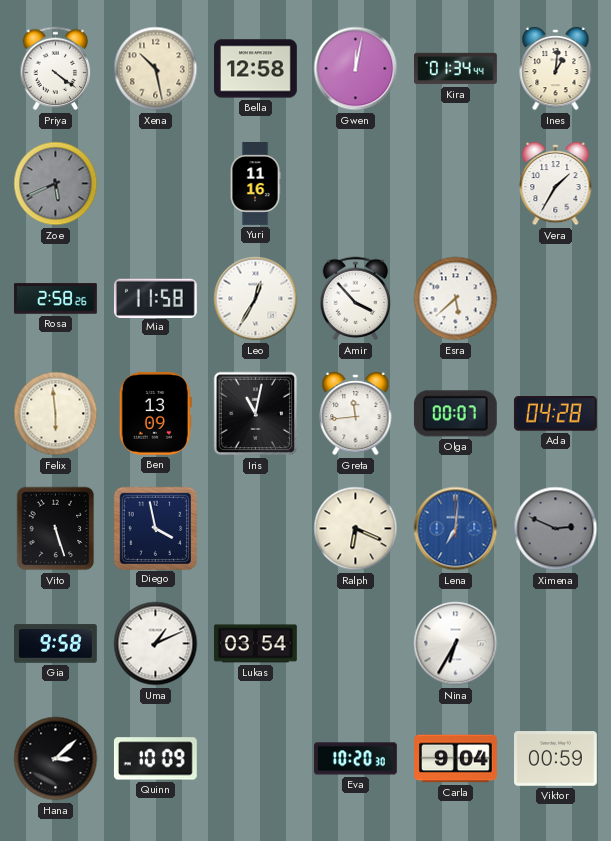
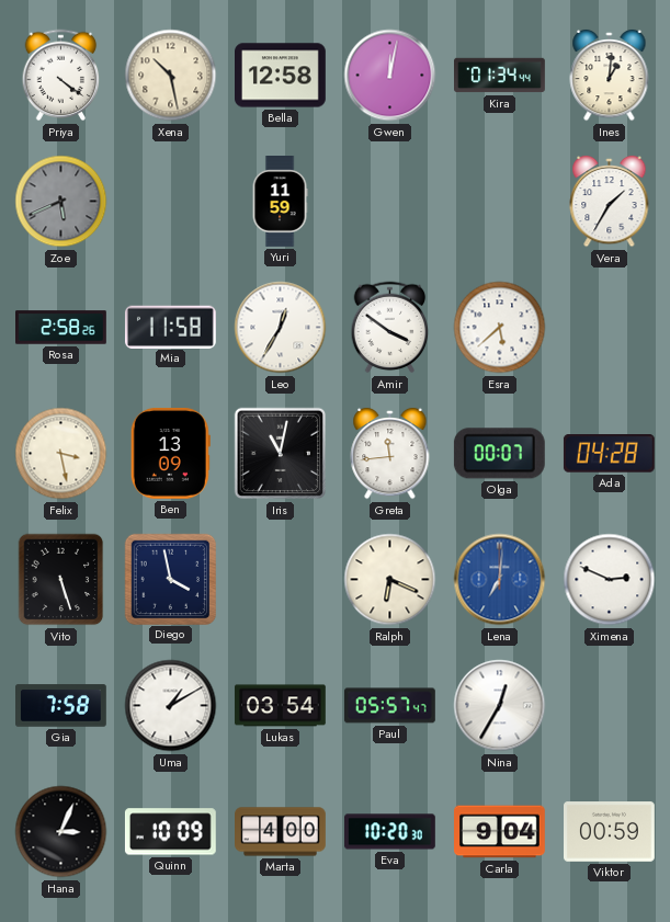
Yuri: 11:16 -> 11:59
Amir: 3:53 -> 3:51
Felix: 5:59 -> 3:28
Ximena dial: grey -> white
Gia: 9:58 -> 7:58
Uma: 1:11 -> 1:10
Paul: none -> 05:57
Nina: 6:35 -> 12:35
Hana: 3:08 -> 3:04
Marta: none -> 4:00
